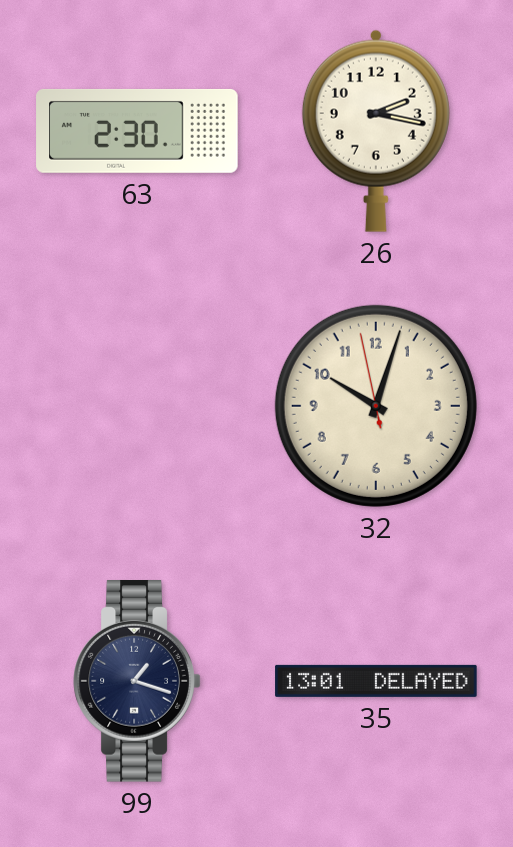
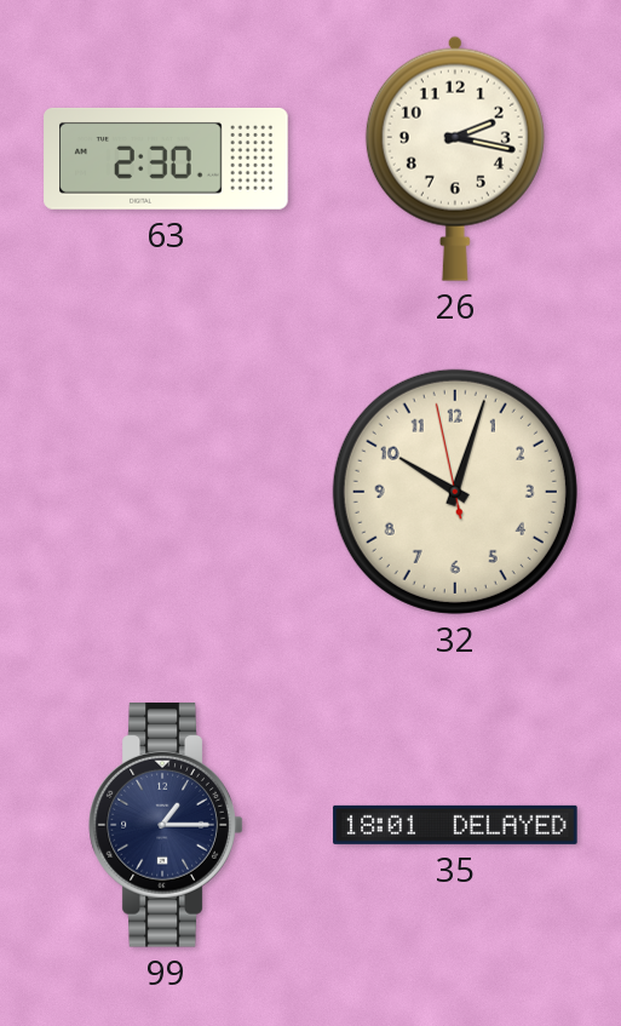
99: 1:18 -> 1:15
35: 13:01 -> 18:01
